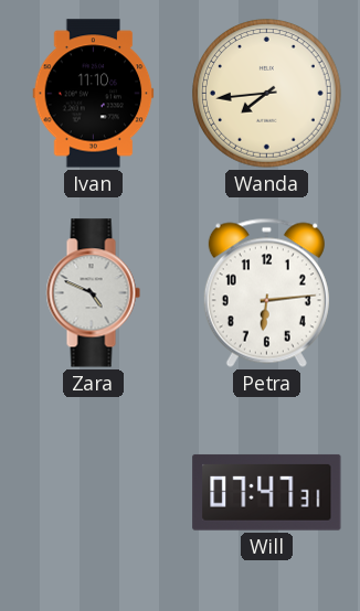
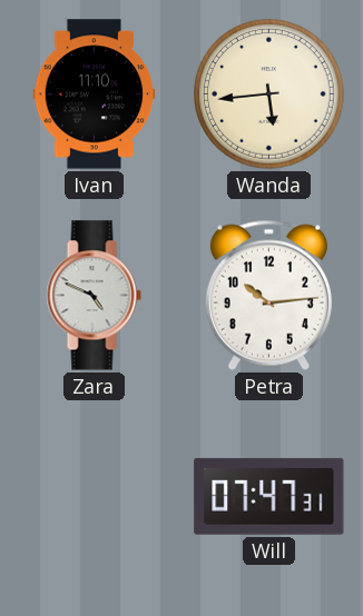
Wanda: 7:44 -> 5:44
Petra: 6:14 -> 10:14
